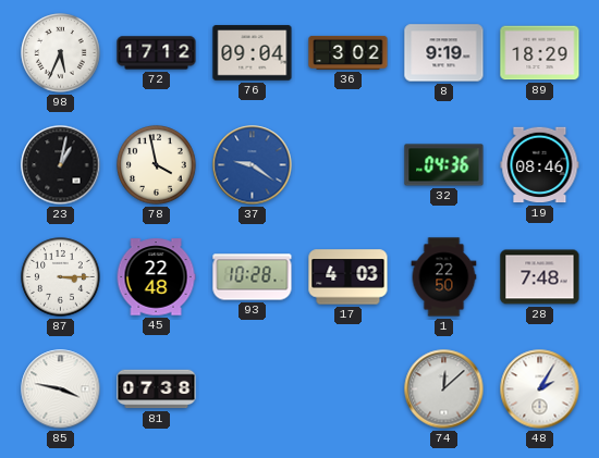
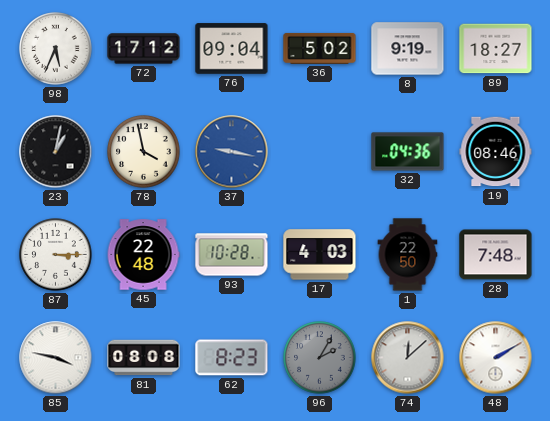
36: 3:02 -> 5:02
89: 18:29 -> 18:27
37: 9:21 -> 9:17
81: 07:38 -> 08:08
62: none -> 8:23
96: none -> 2:05
48: 2:05 -> 2:10
